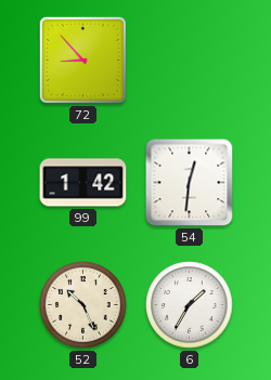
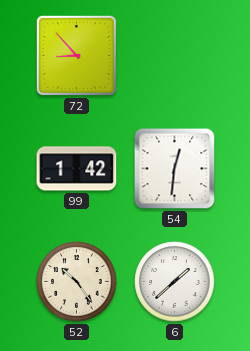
52: 10:26 -> 10:24
6: 1:35 -> 1:38
